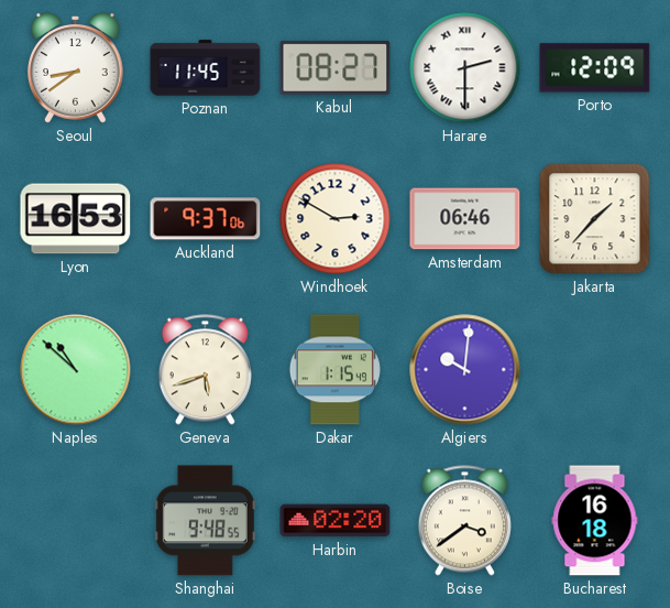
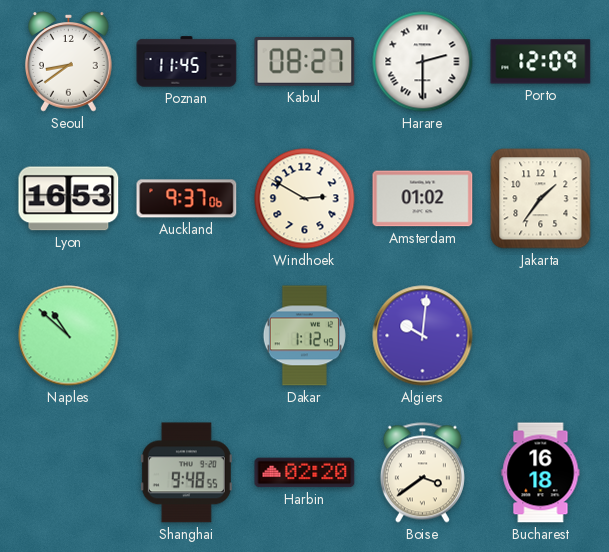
Amsterdam: 06:46 -> 01:02
Jakarta: 1:37 -> 1:36
Geneva: 5:42 -> none
Dakar: 1:15 -> 1:12
